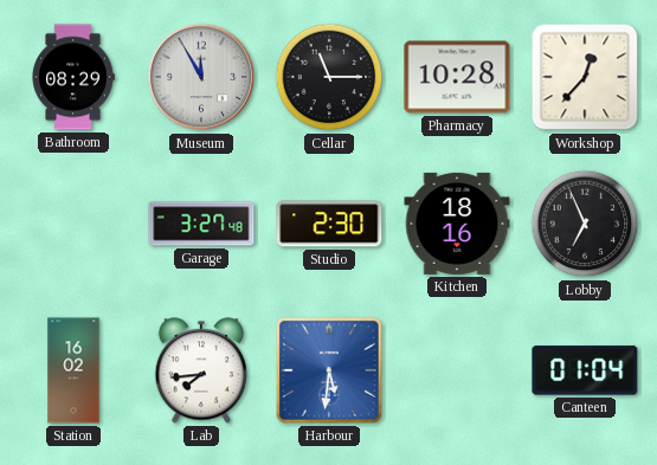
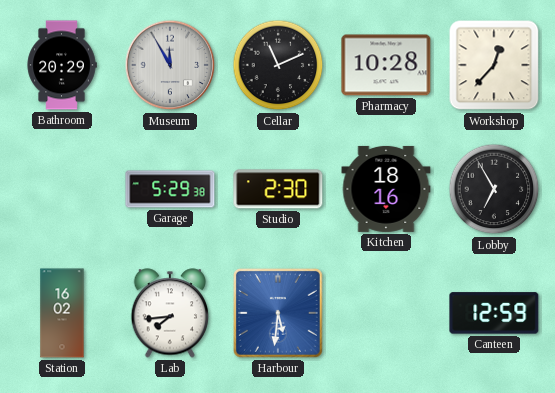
Bathroom: 08:29 -> 20:29
Cellar: 11:15 -> 11:11
Garage: 3:27 -> 5:29
Lobby: 6:56 -> 6:55
Canteen: 01:04 -> 12:59
